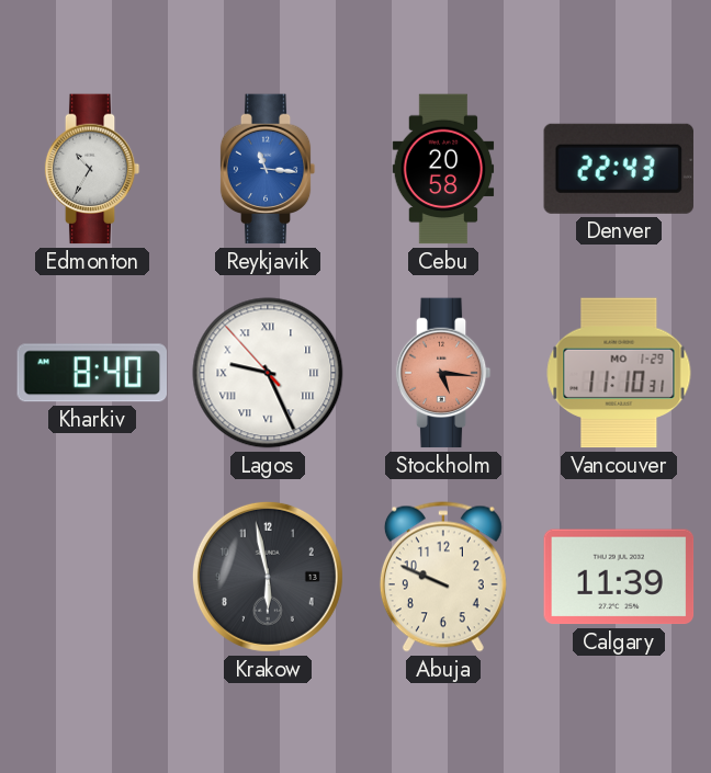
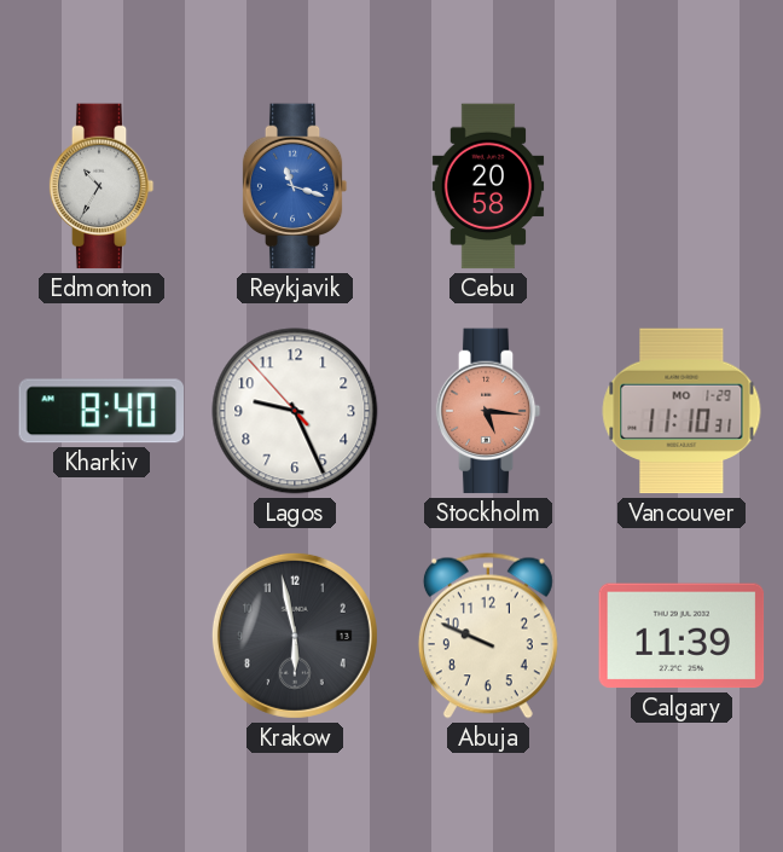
Reykjavik: 11:16 -> 11:18
Denver: 22:43 -> none
Lagos numerals: Roman -> Arabic
